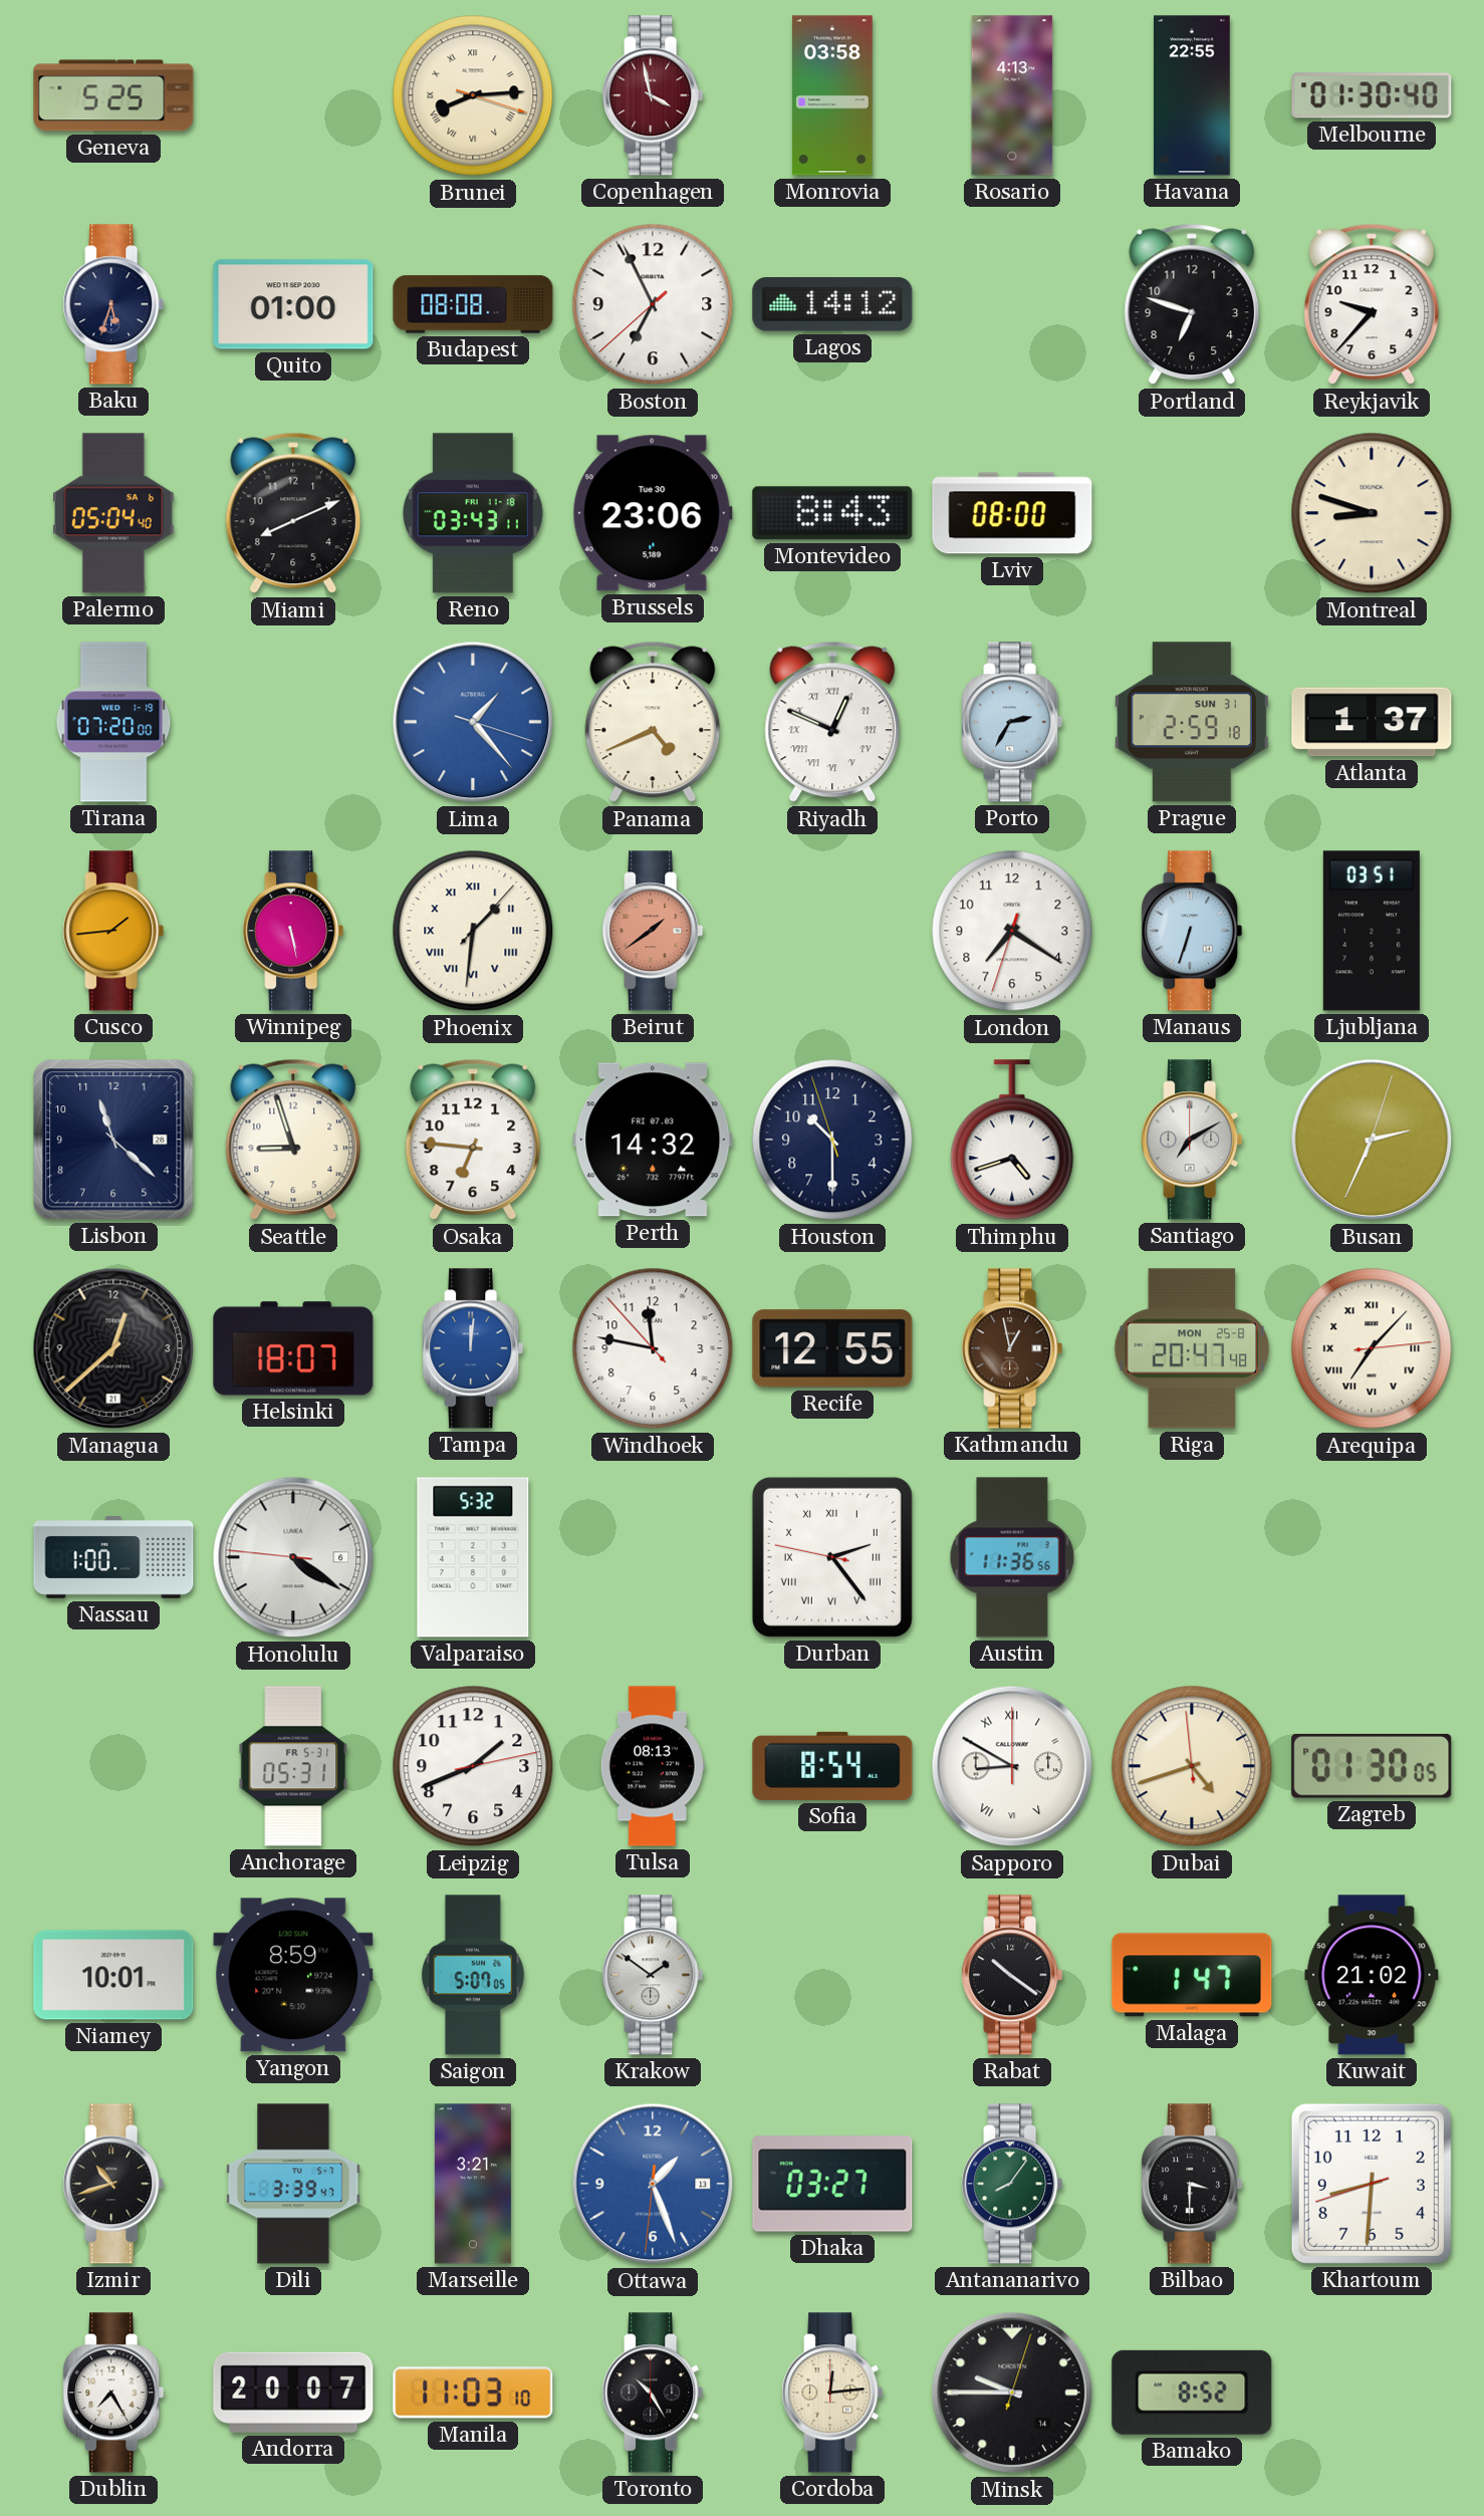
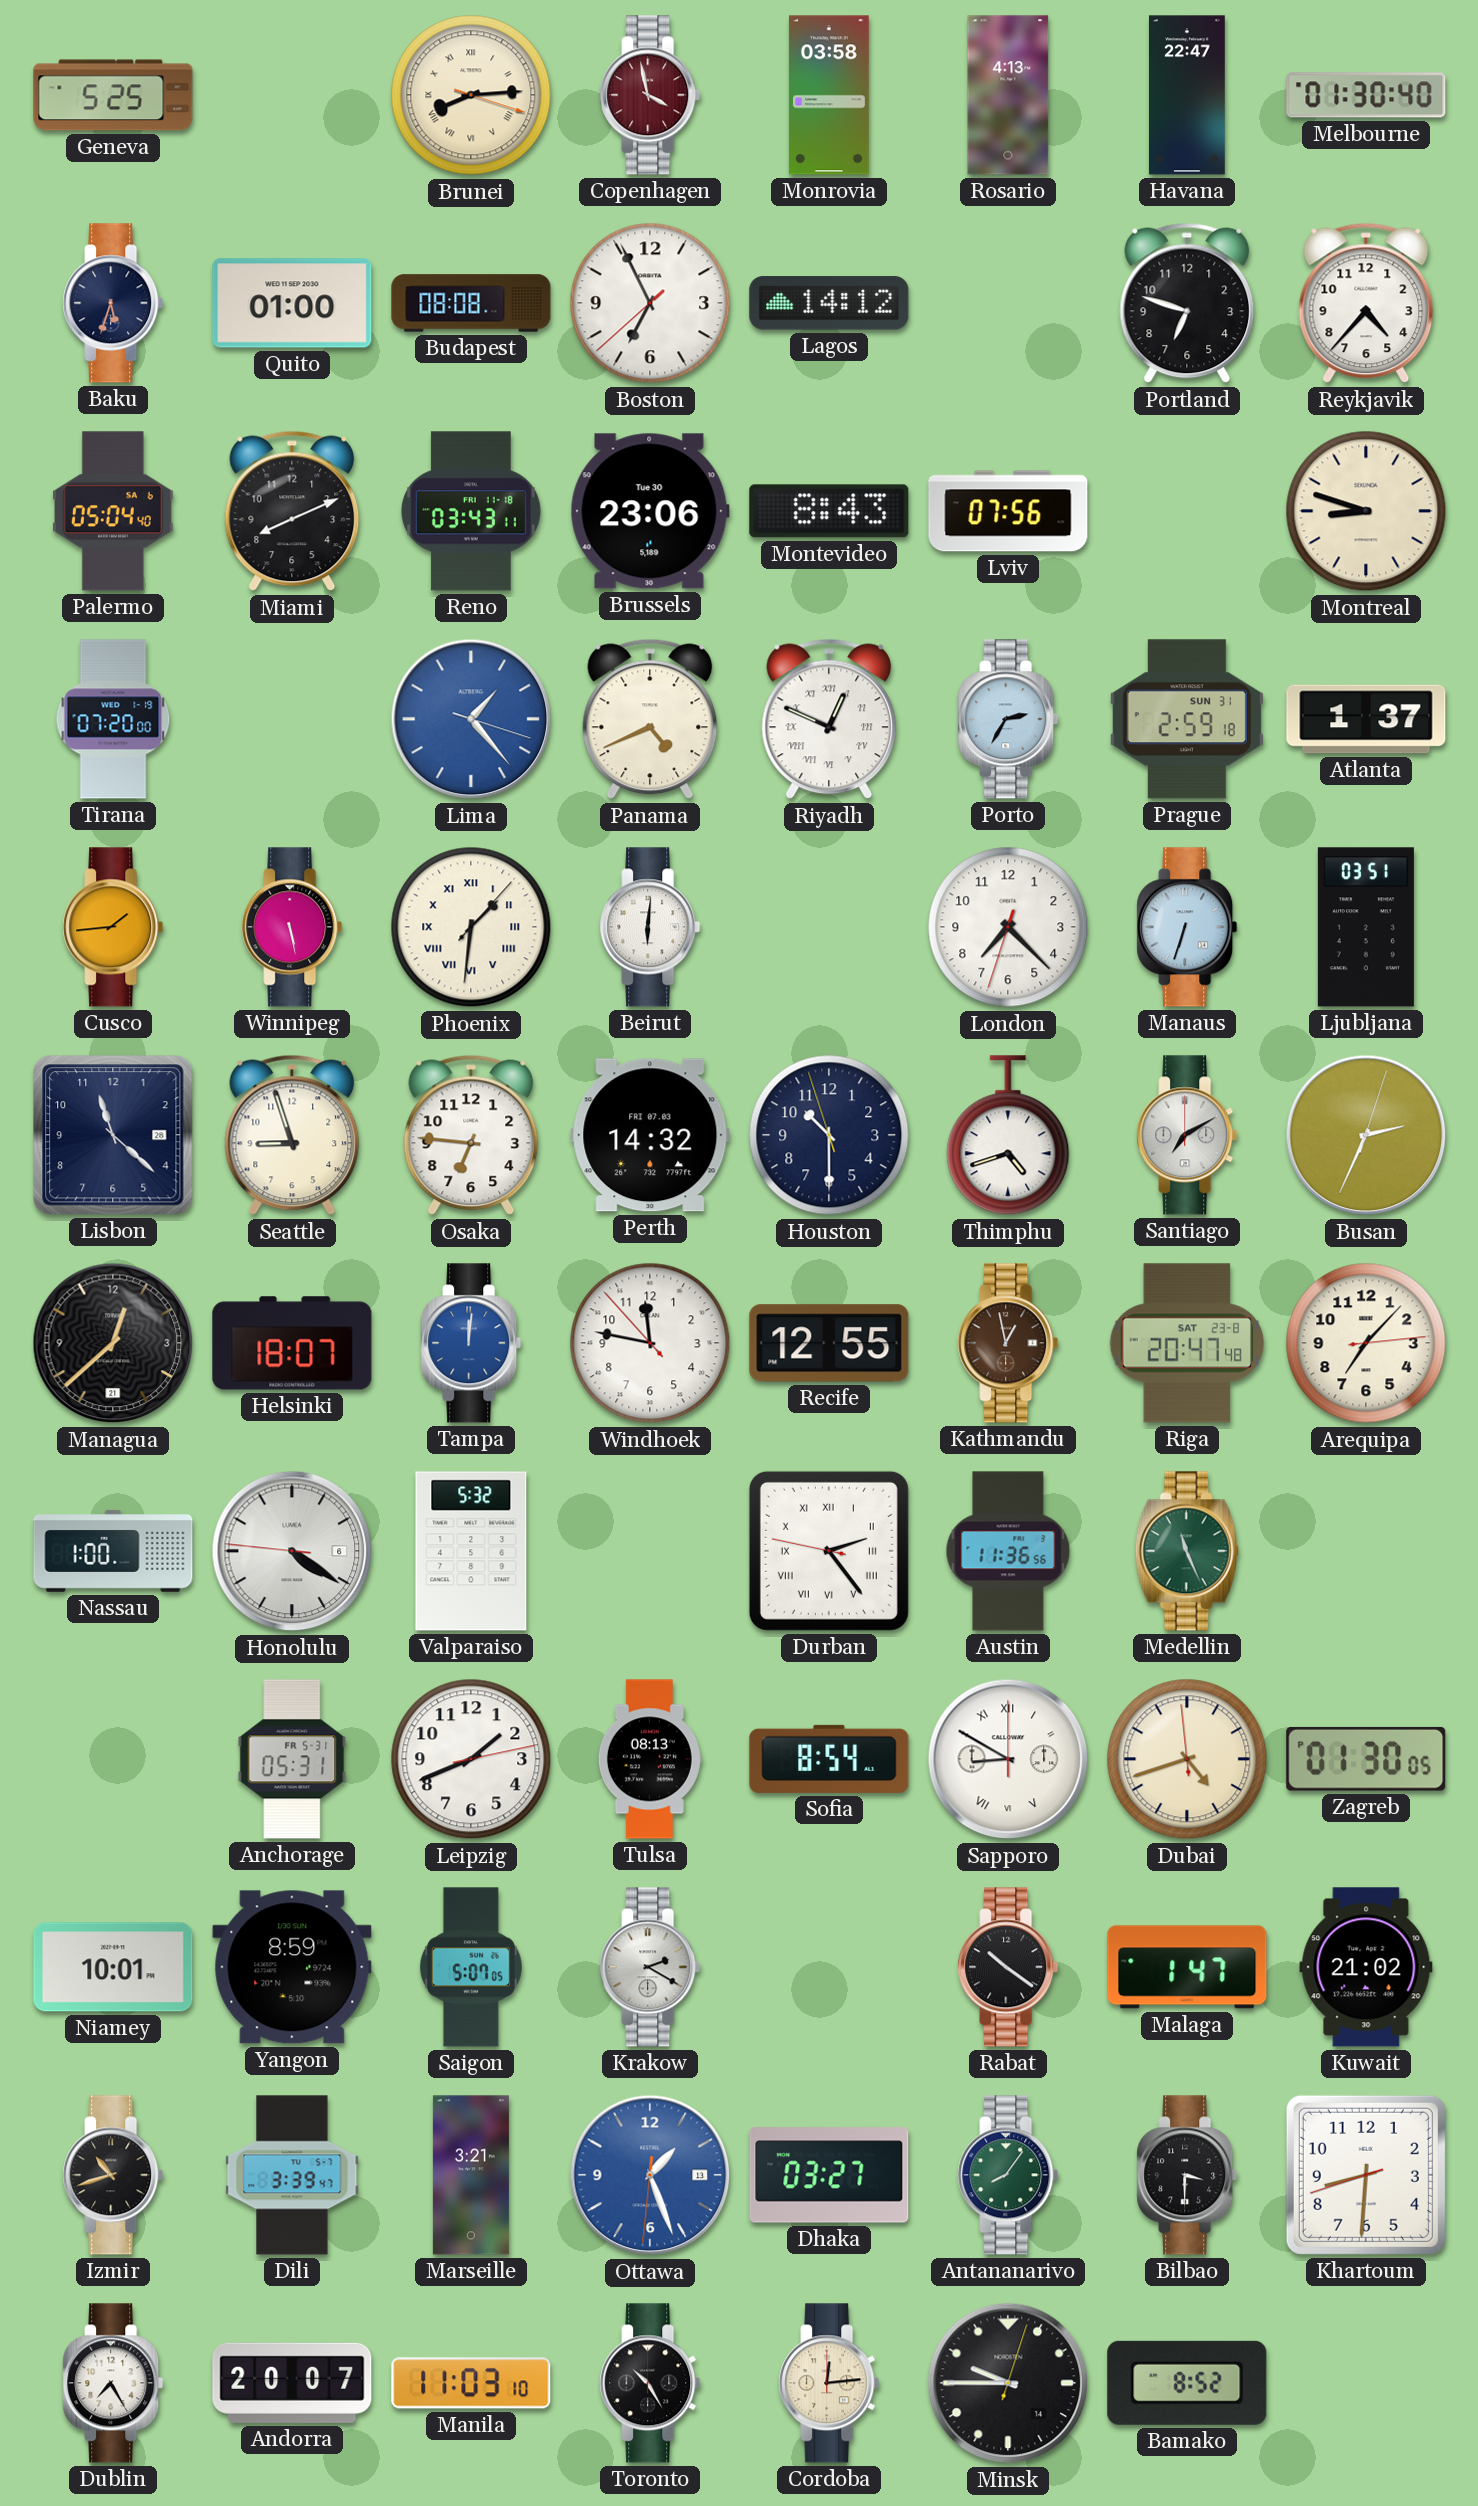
Havana: 22:55 -> 22:47
Reykjavik: 9:37 -> 4:37
Lviv: 08:00 -> 07:56
Beirut: 1:39 -> 6:01
Beirut dial: salmon -> white
London: 7:20 -> 7:22
Riga date: MON 25-8 -> SAT 23-8
Arequipa numerals: Roman -> Arabic
Medellin: none -> 11:26
Krakow: 1:51 -> 2:20
